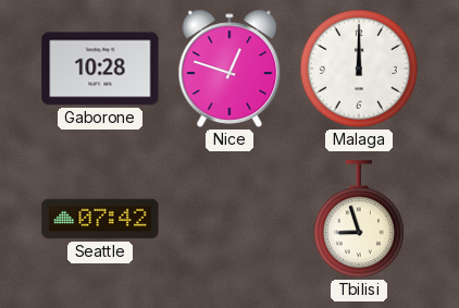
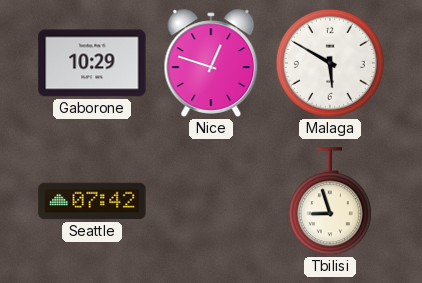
Gaborone: 10:28 -> 10:29
Malaga: 12:00 -> 5:50
